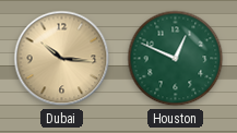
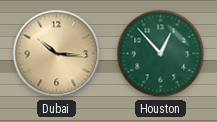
Houston: 12:49 -> 12:53
